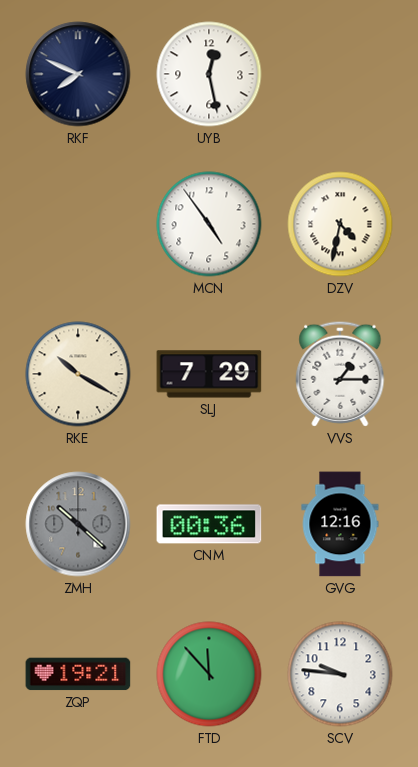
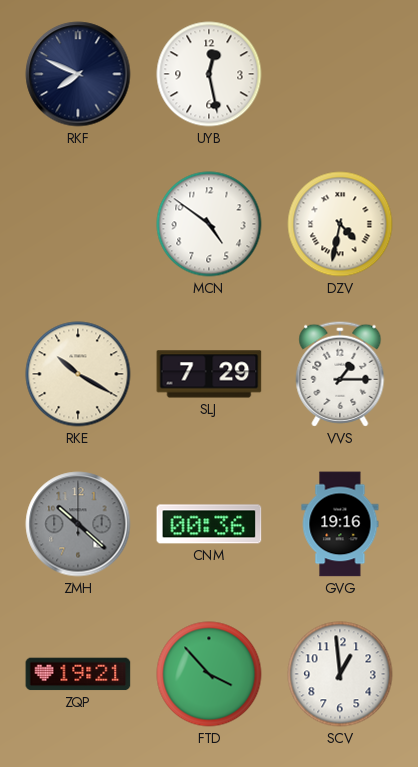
MCN: 4:54 -> 4:51
GVG: 12:16 -> 19:16
FTD: 11:53 -> 3:53
SCV: 9:46 -> 12:59
